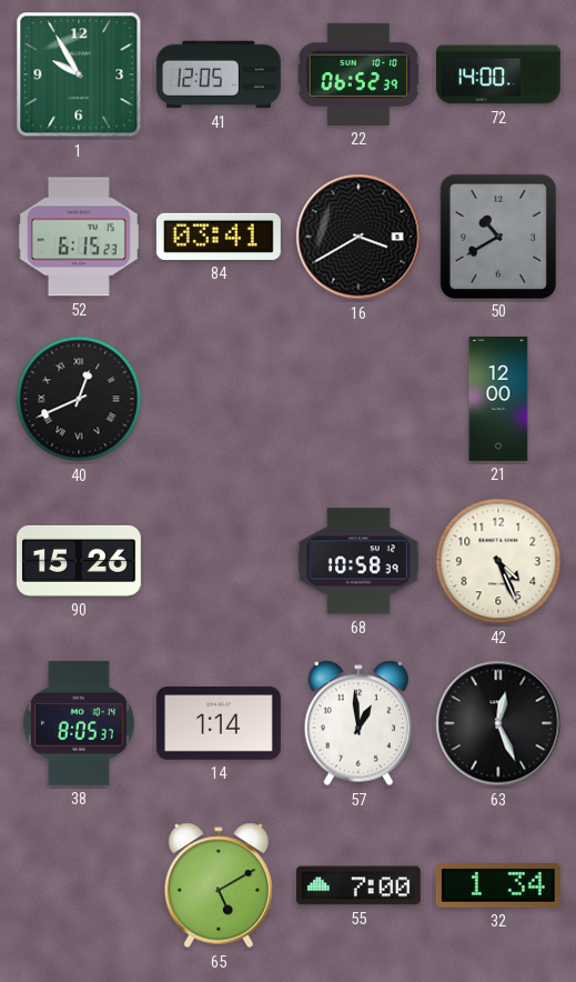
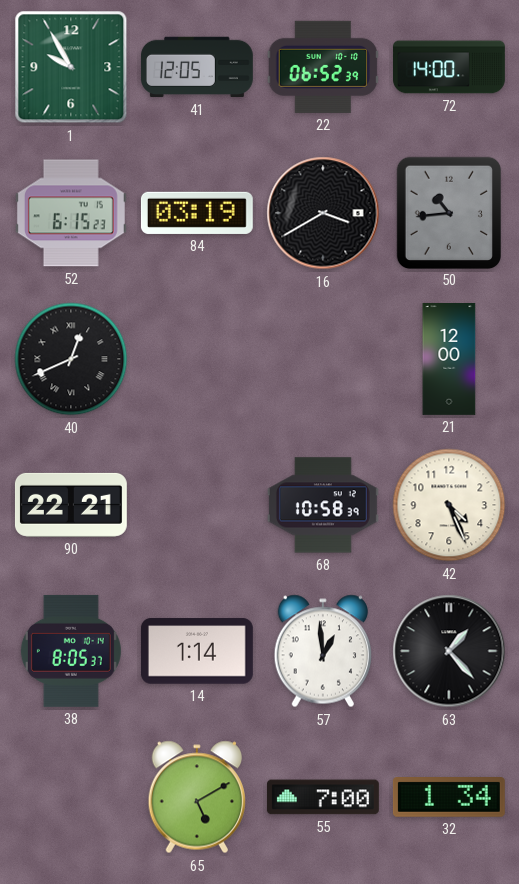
84: 03:41 -> 03:19
50: 10:40 -> 10:44
90: 15:26 -> 22:21
63: 12:26 -> 1:23
